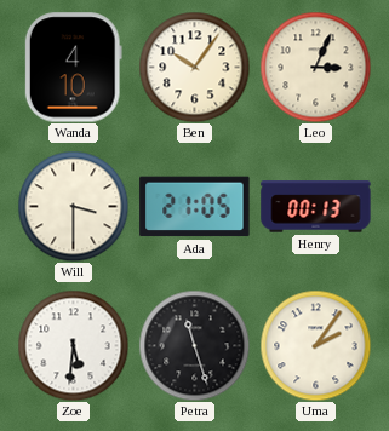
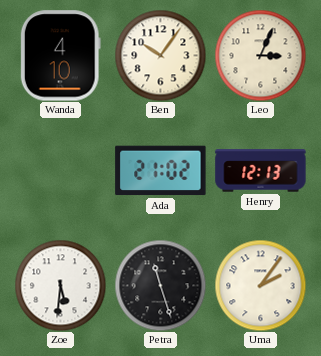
Will: 3:30 -> none
Ada: 21:05 -> 21:02
Henry: 00:13 -> 12:13
